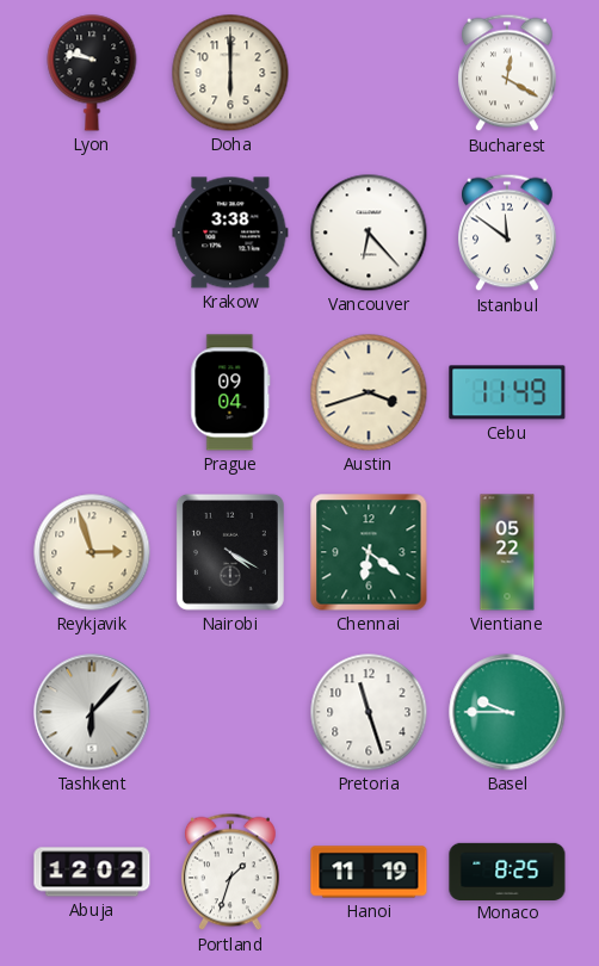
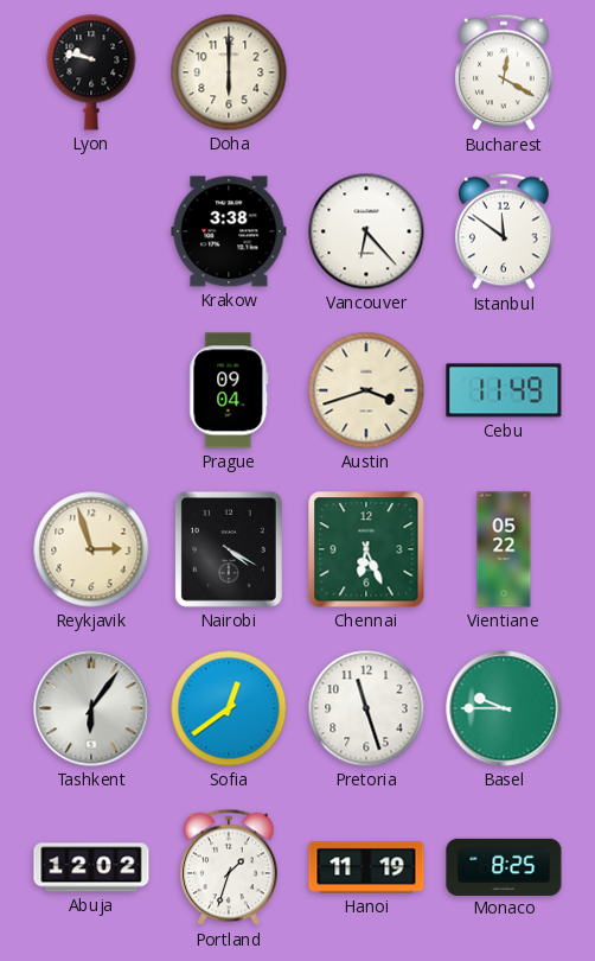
Chennai: 6:21 -> 6:26
Tashkent: 6:07 -> 6:06
Sofia: none -> 12:39
